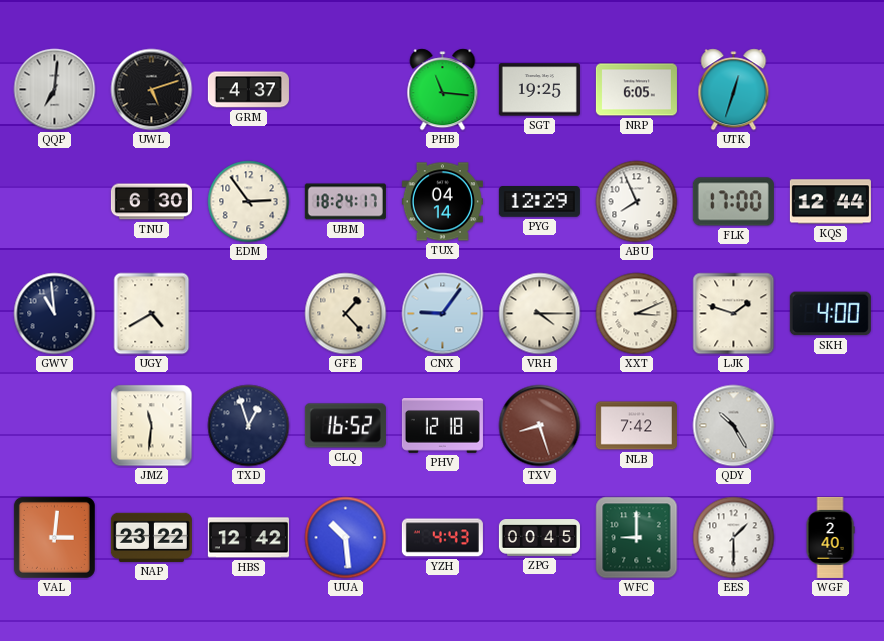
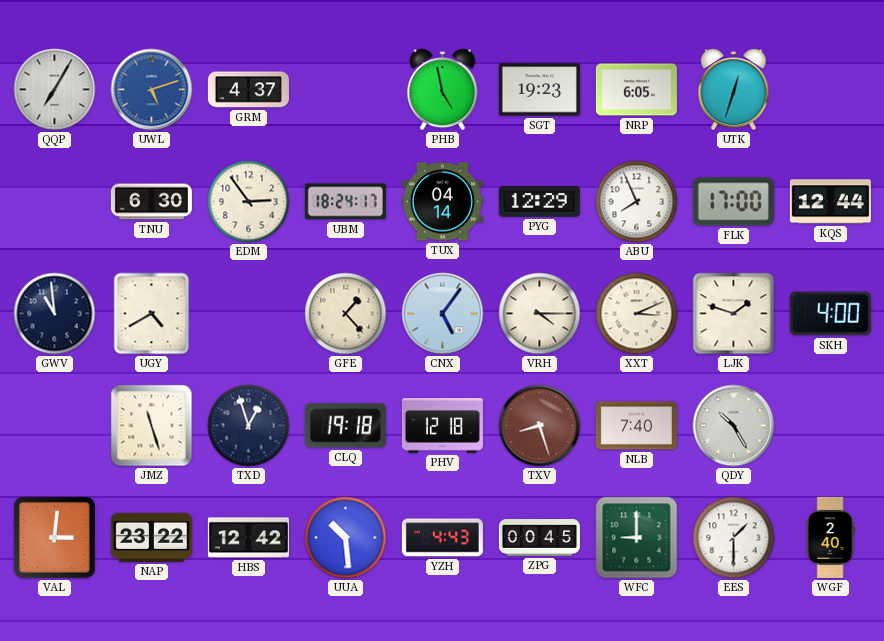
QQP: 7:01 -> 7:05
UWL dial: black -> blue
PHB: 11:16 -> 4:58
SGT: 19:25 -> 19:23
CNX: 9:06 -> 5:06
JMZ: 11:31 -> 11:27
CLQ: 16:52 -> 19:18
NLB: 7:42 -> 7:40
